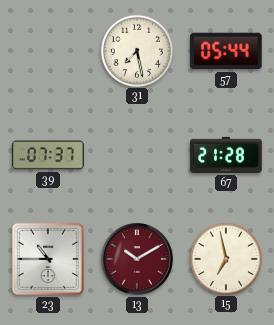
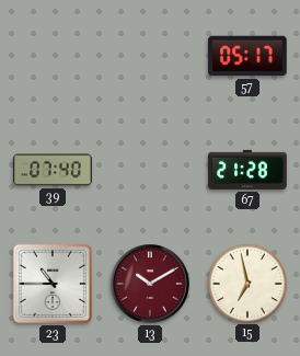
31: 7:28 -> none
57: 05:44 -> 05:17
39: 07:37 -> 07:40
